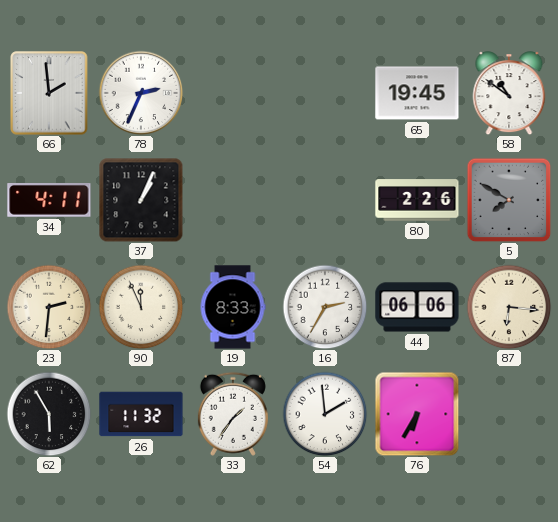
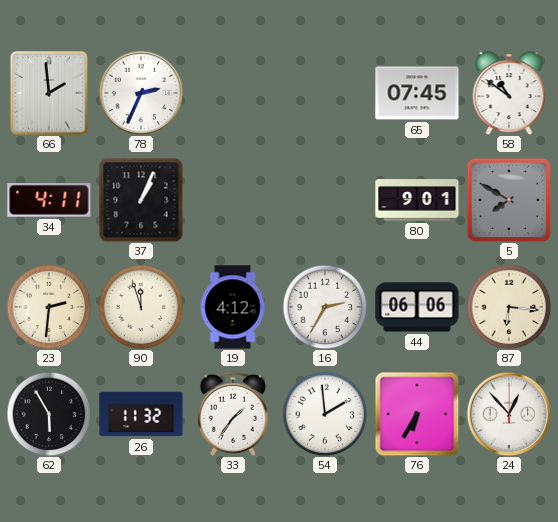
65: 19:45 -> 07:45
80: 2:26 -> 9:01
90: 11:56 -> 11:57
19: 8:33 -> 4:12
24: none -> 12:53
